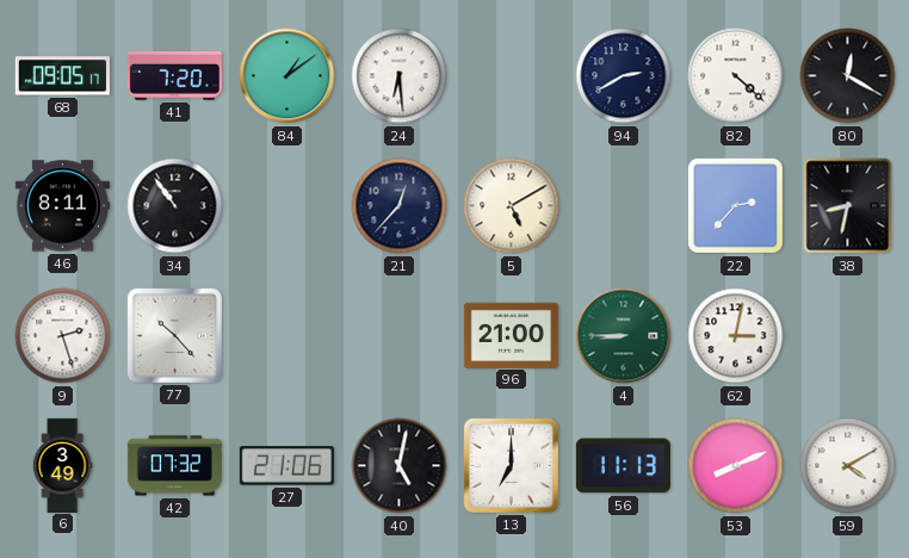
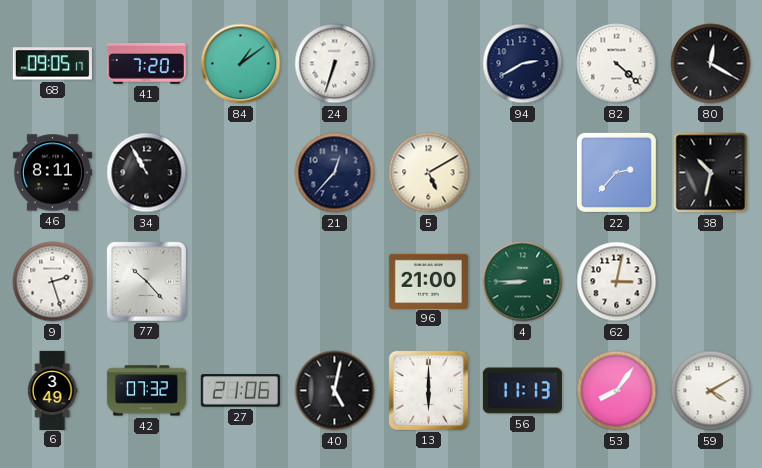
24: 6:29 -> 6:33
34: 10:54 -> 10:55
38: 8:32 -> 10:32
13: 7:00 -> 6:00
53: 8:11 -> 8:06
